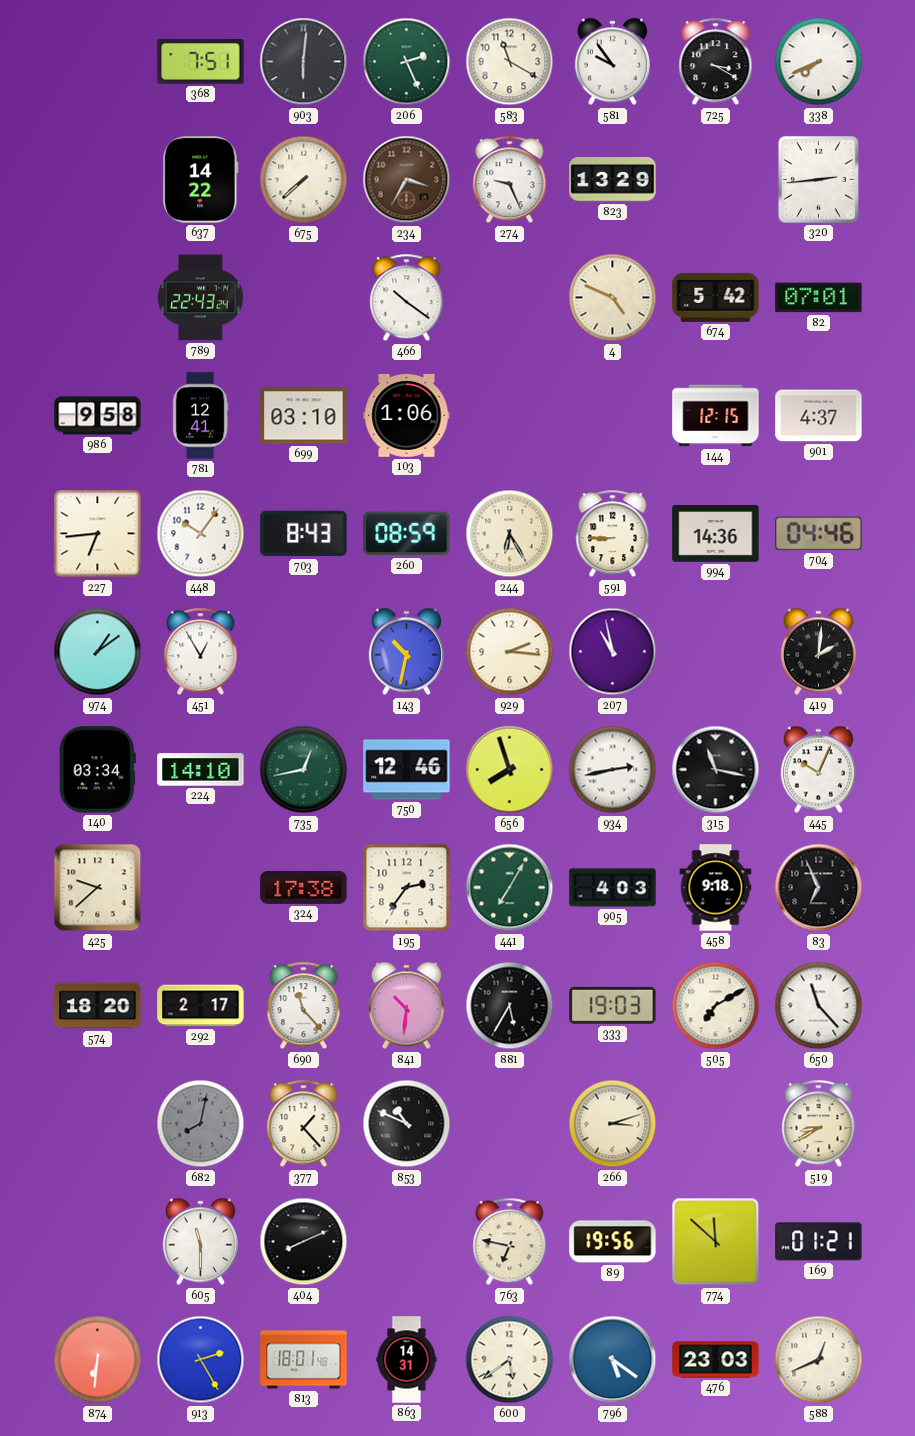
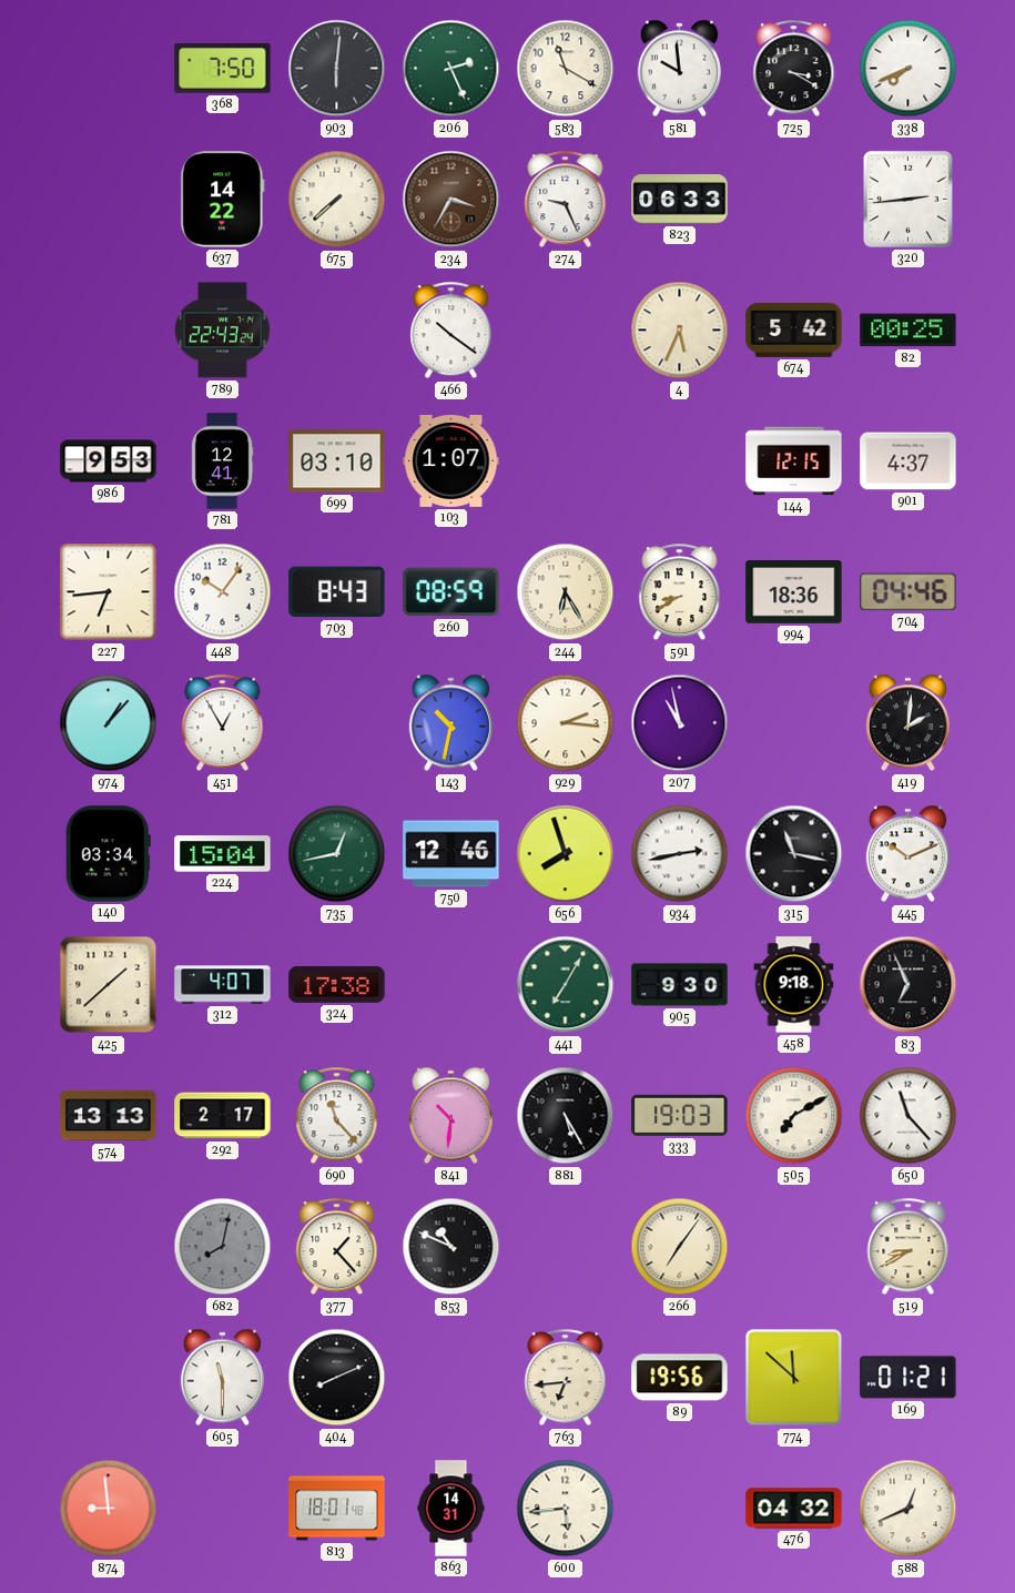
368: 7:51 -> 7:50
581: 9:54 -> 9:59
823: 13:29 -> 06:33
4: 4:49 -> 5:34
82: 07:01 -> 00:25
986: 9:58 -> 9:53
103: 1:06 -> 1:07
591: 8:45 -> 8:40
994: 14:36 -> 18:36
974: 1:09 -> 1:07
224: 14:10 -> 15:04
445: 10:04 -> 10:11
425: 9:38 -> 1:38
312: none -> 4:07
195: 2:36 -> none
905: 4:03 -> 9:30
574: 18:20 -> 13:13
881: 5:35 -> 5:25
266: 3:12 -> 7:06
763: 6:47 -> 6:44
874: 6:31 -> 8:59
913: 2:25 -> none
600: 5:39 -> 5:44
796: 5:21 -> none
476: 23:03 -> 04:32
